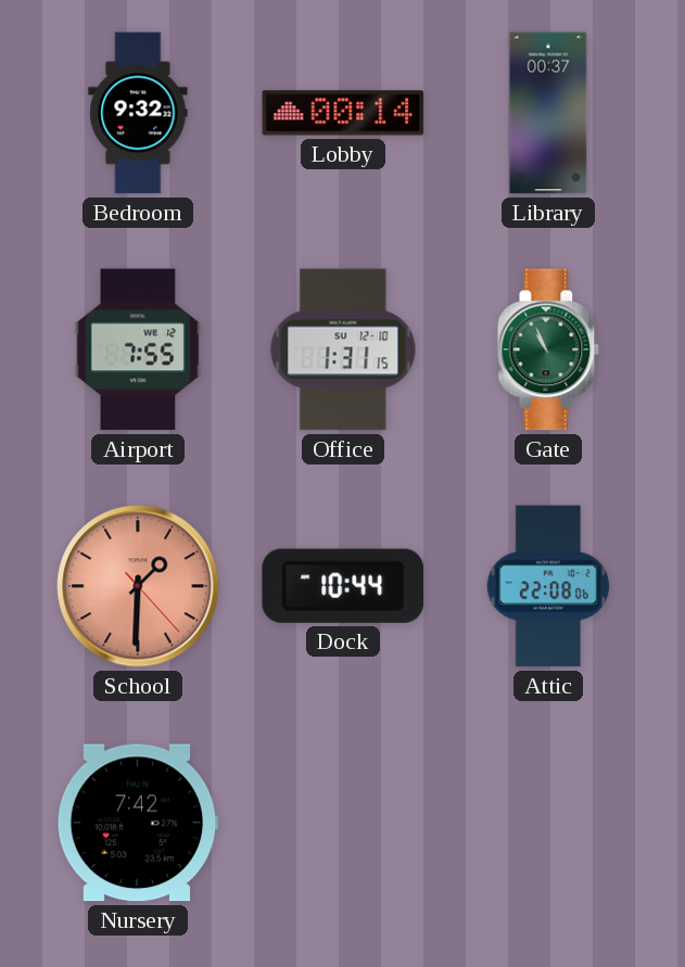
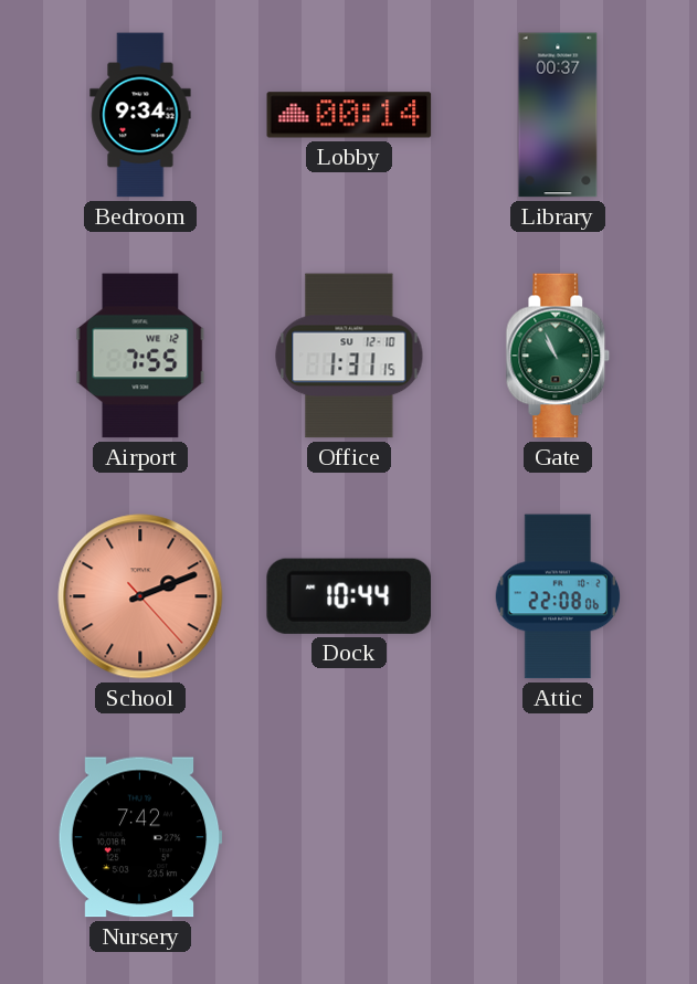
Bedroom: 9:32 -> 9:34
School: 1:30 -> 2:11
